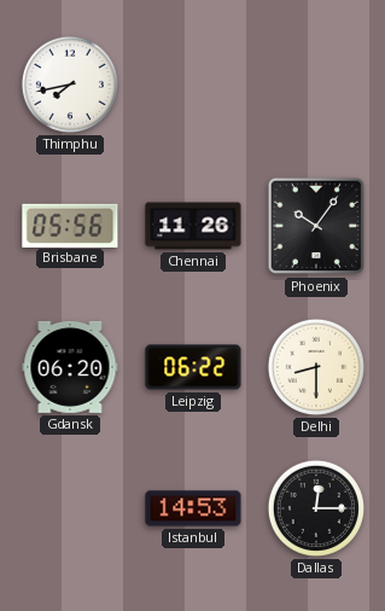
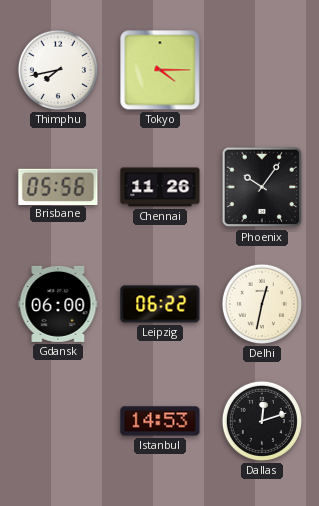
Tokyo: none -> 4:15
Gdansk: 06:20 -> 06:00
Delhi: 8:30 -> 12:32
Dallas: 12:15 -> 12:12
